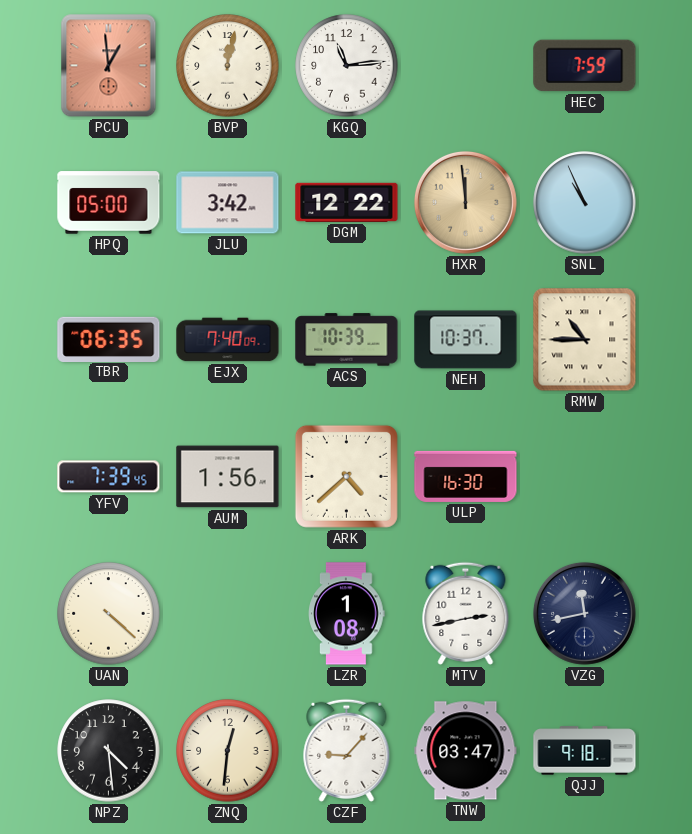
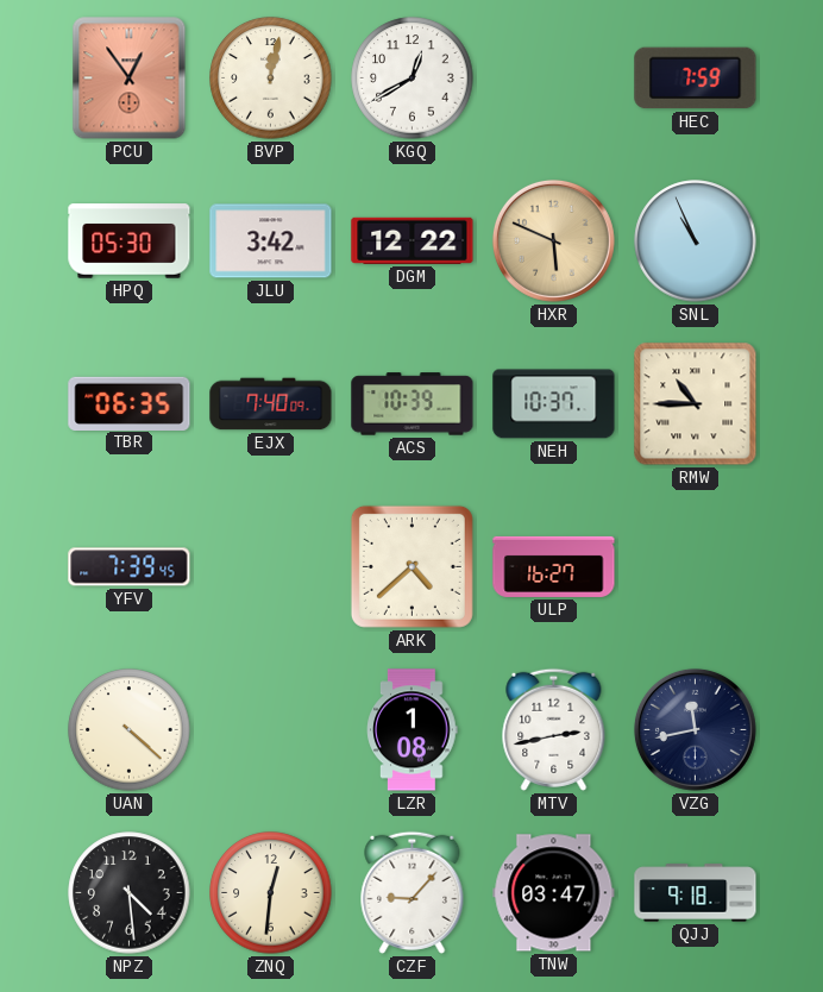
PCU: 12:59 -> 12:54
KGQ: 11:14 -> 12:40
HPQ: 05:00 -> 05:30
HXR: 11:59 -> 5:49
AUM: 1:56 -> none
ULP: 16:30 -> 16:27
